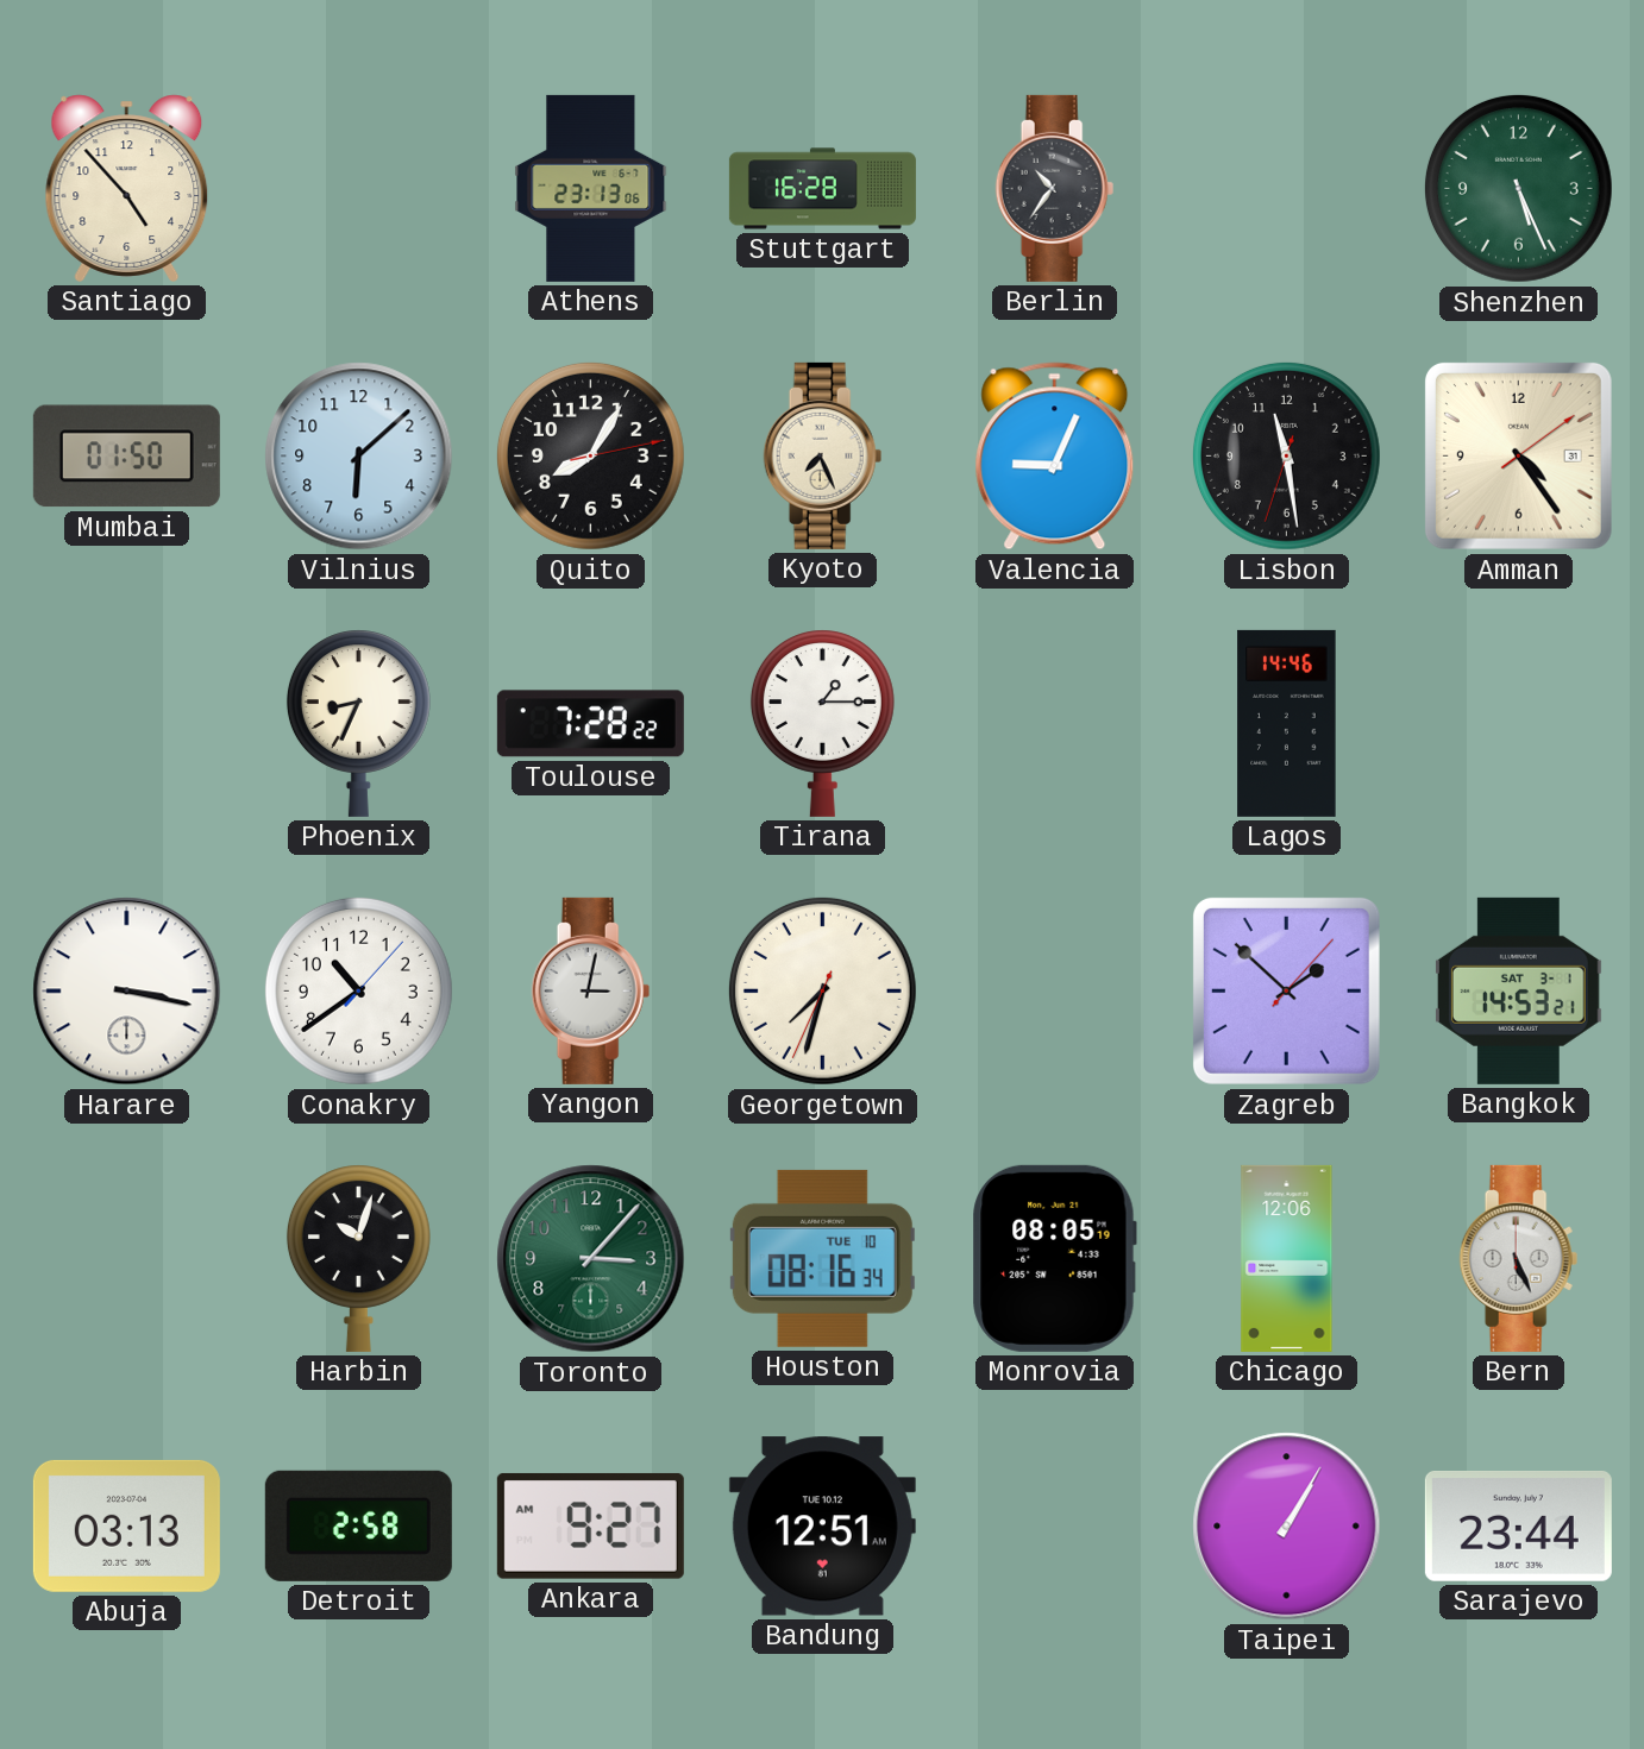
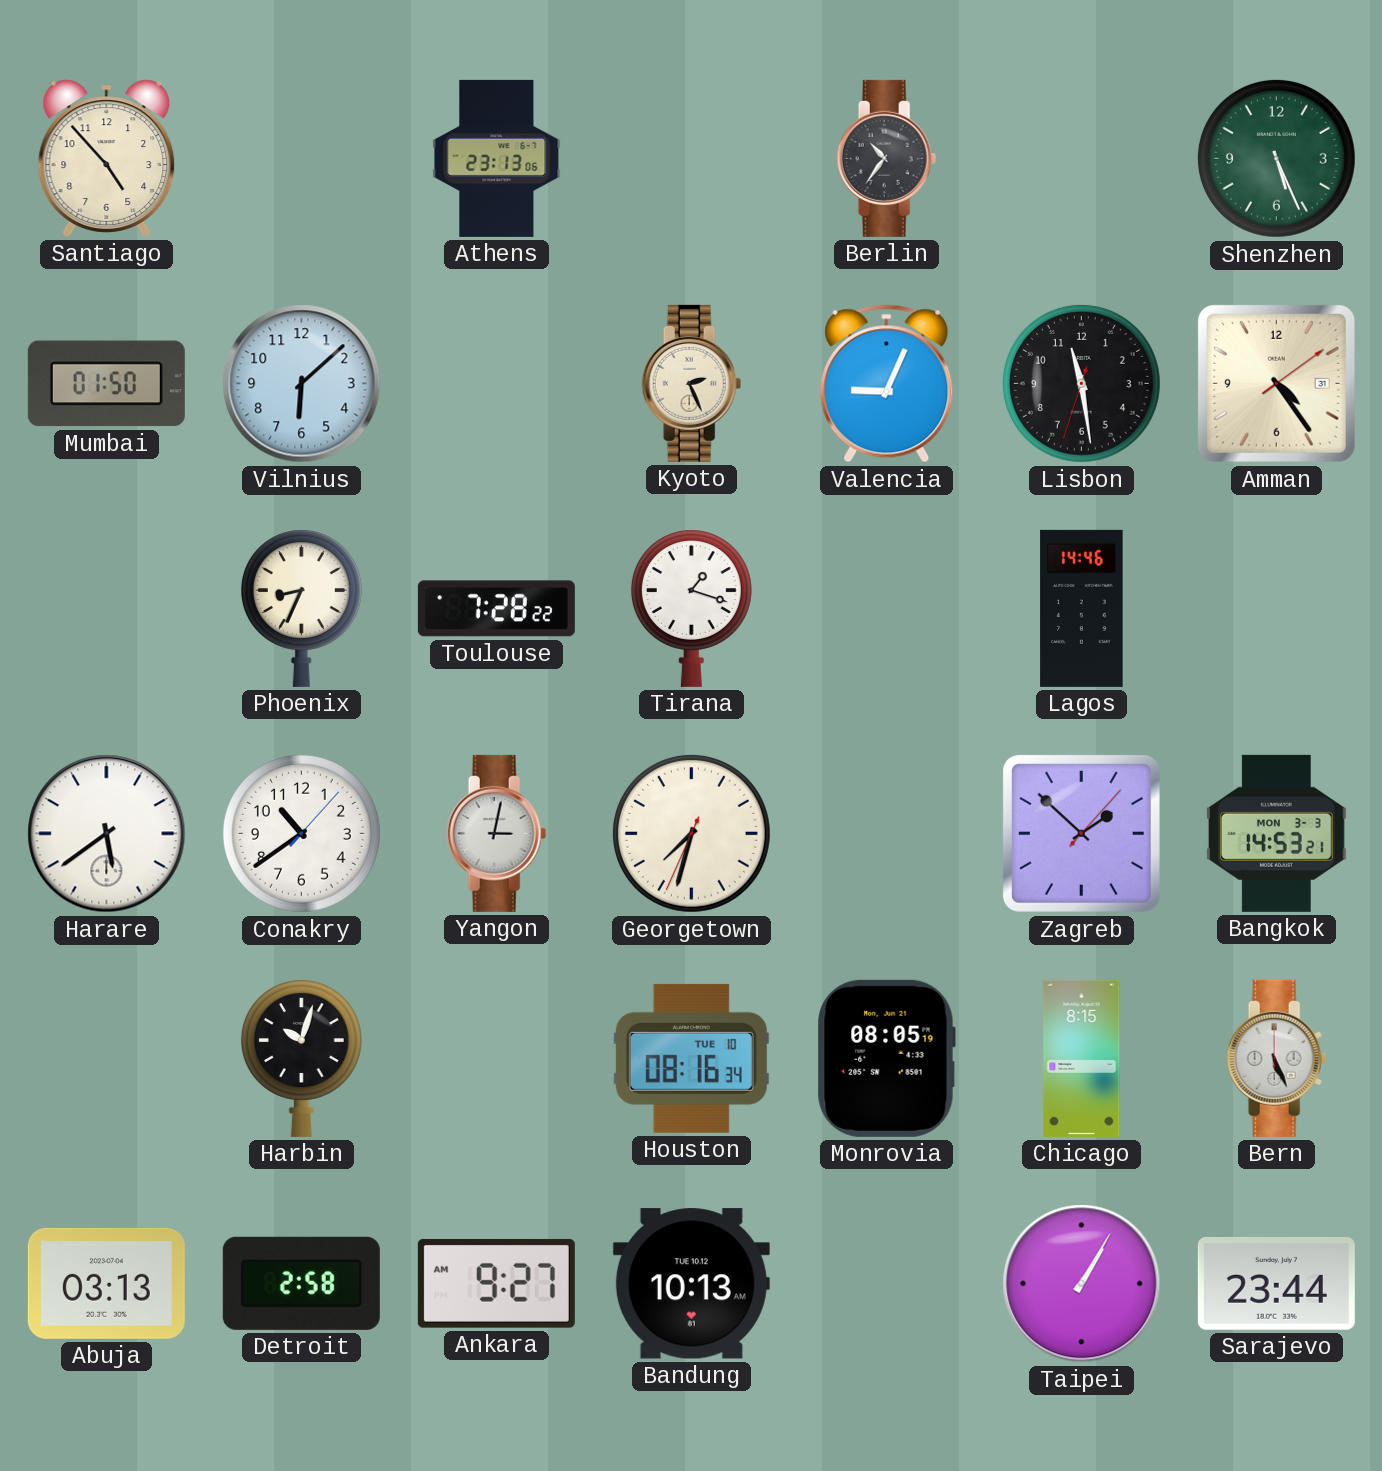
Stuttgart: 16:28 -> none
Quito: 8:05 -> none
Kyoto: 7:26 -> 2:26
Tirana: 1:15 -> 1:18
Harare: 3:17 -> 5:39
Bangkok date: SAT 3-1 -> MON 3-3
Toronto: 3:07 -> none
Chicago: 12:06 -> 8:15
Bandung: 12:51 -> 10:13
